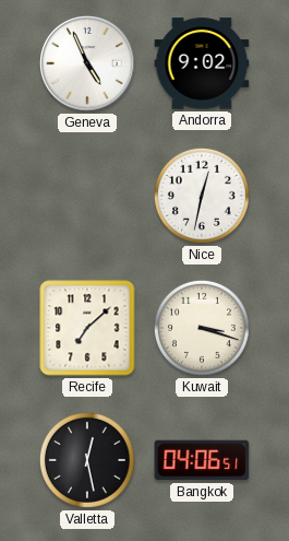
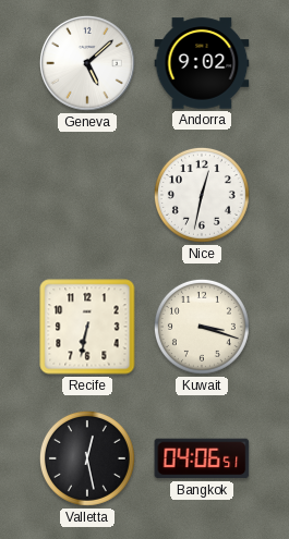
Geneva: 4:56 -> 5:08
Recife: 7:08 -> 6:32
